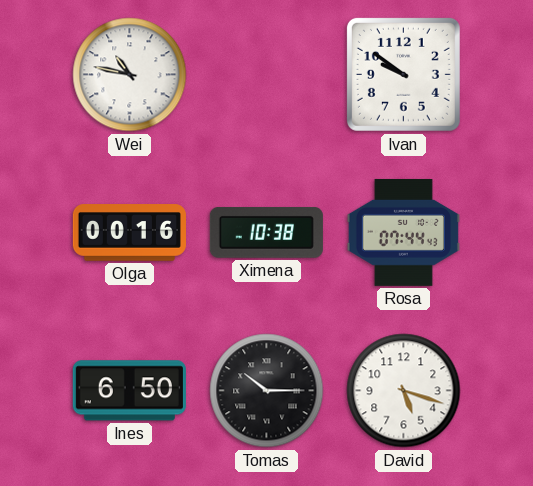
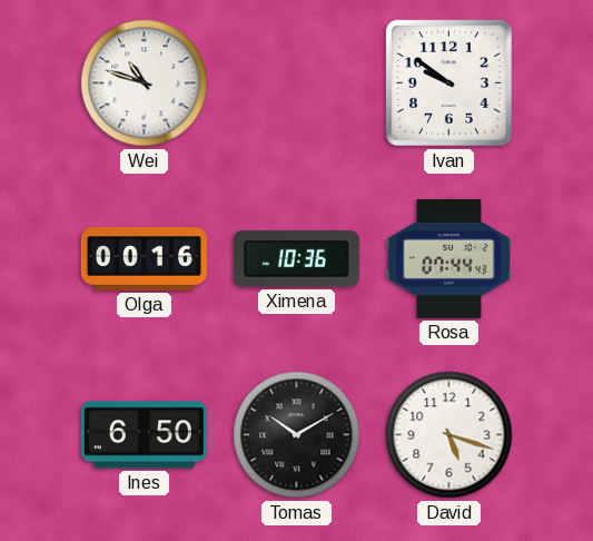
Wei: 10:47 -> 10:48
Ximena: 10:38 -> 10:36
Tomas: 10:15 -> 10:10
